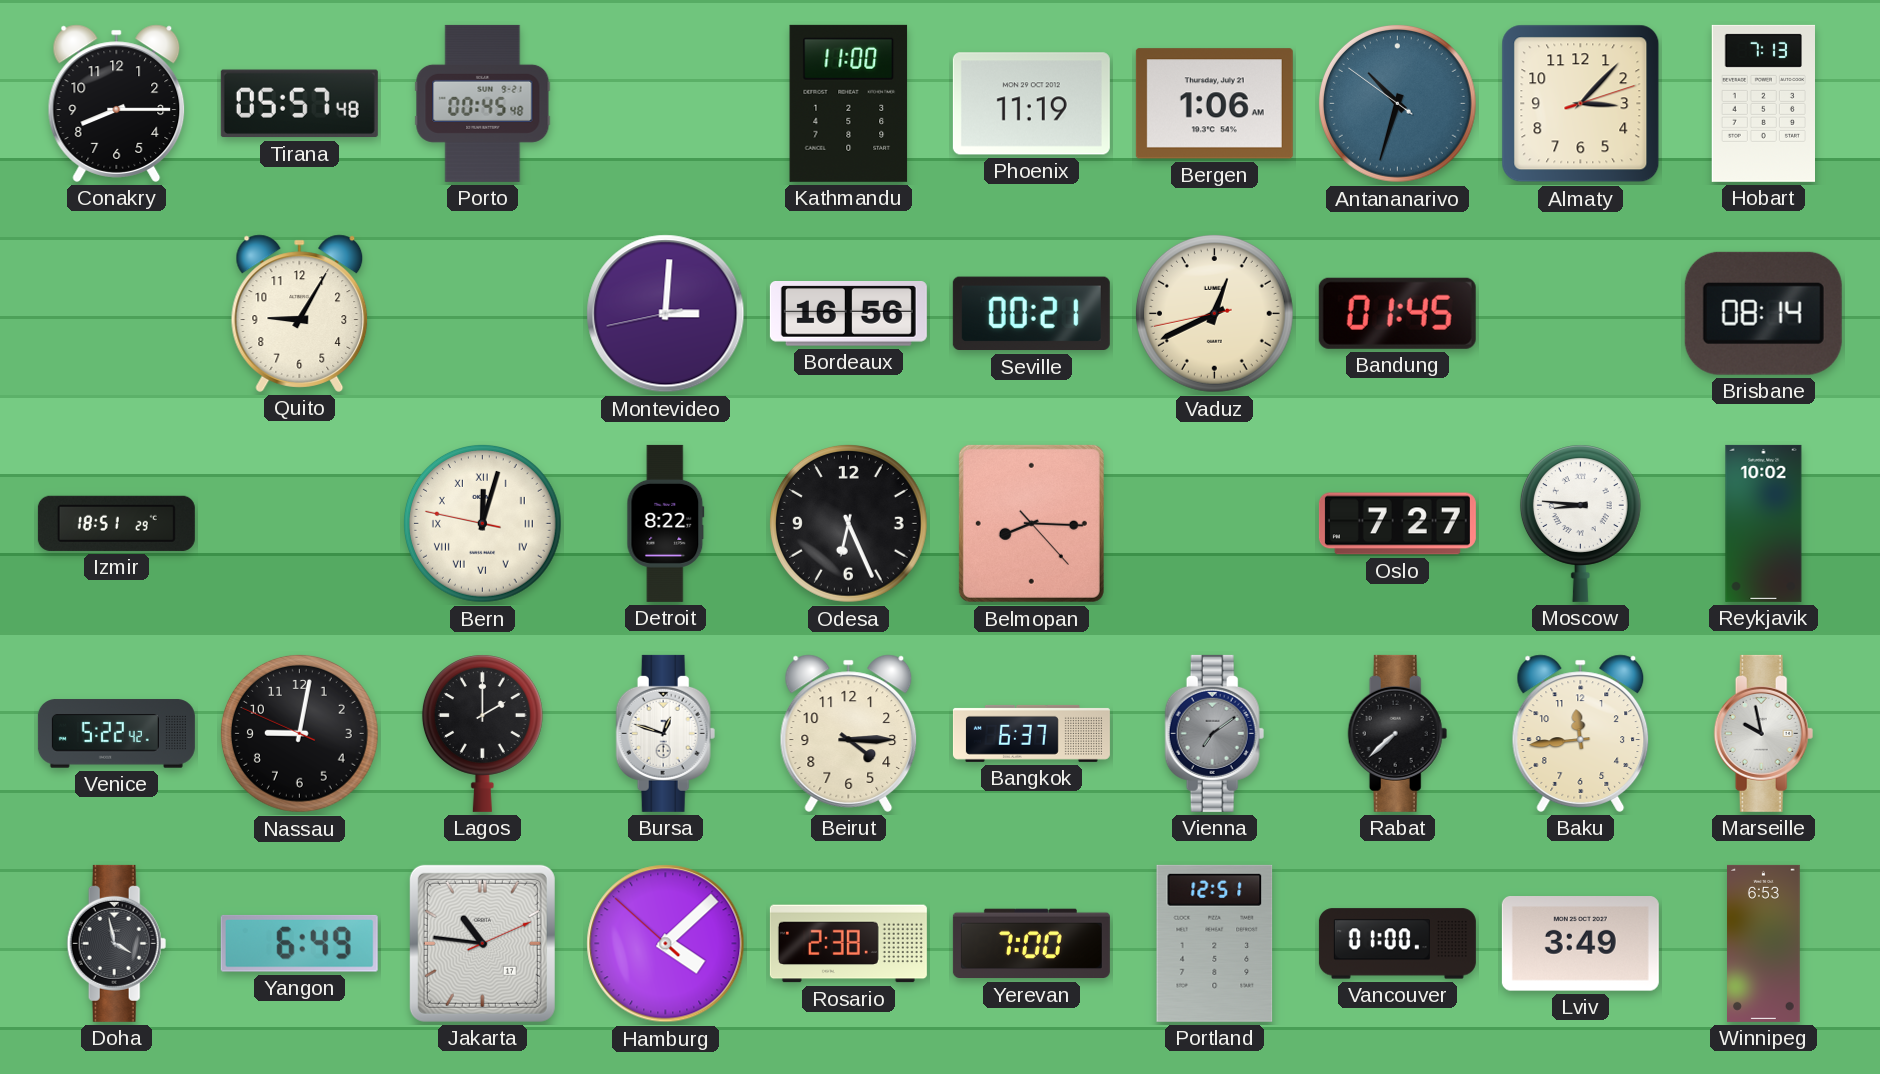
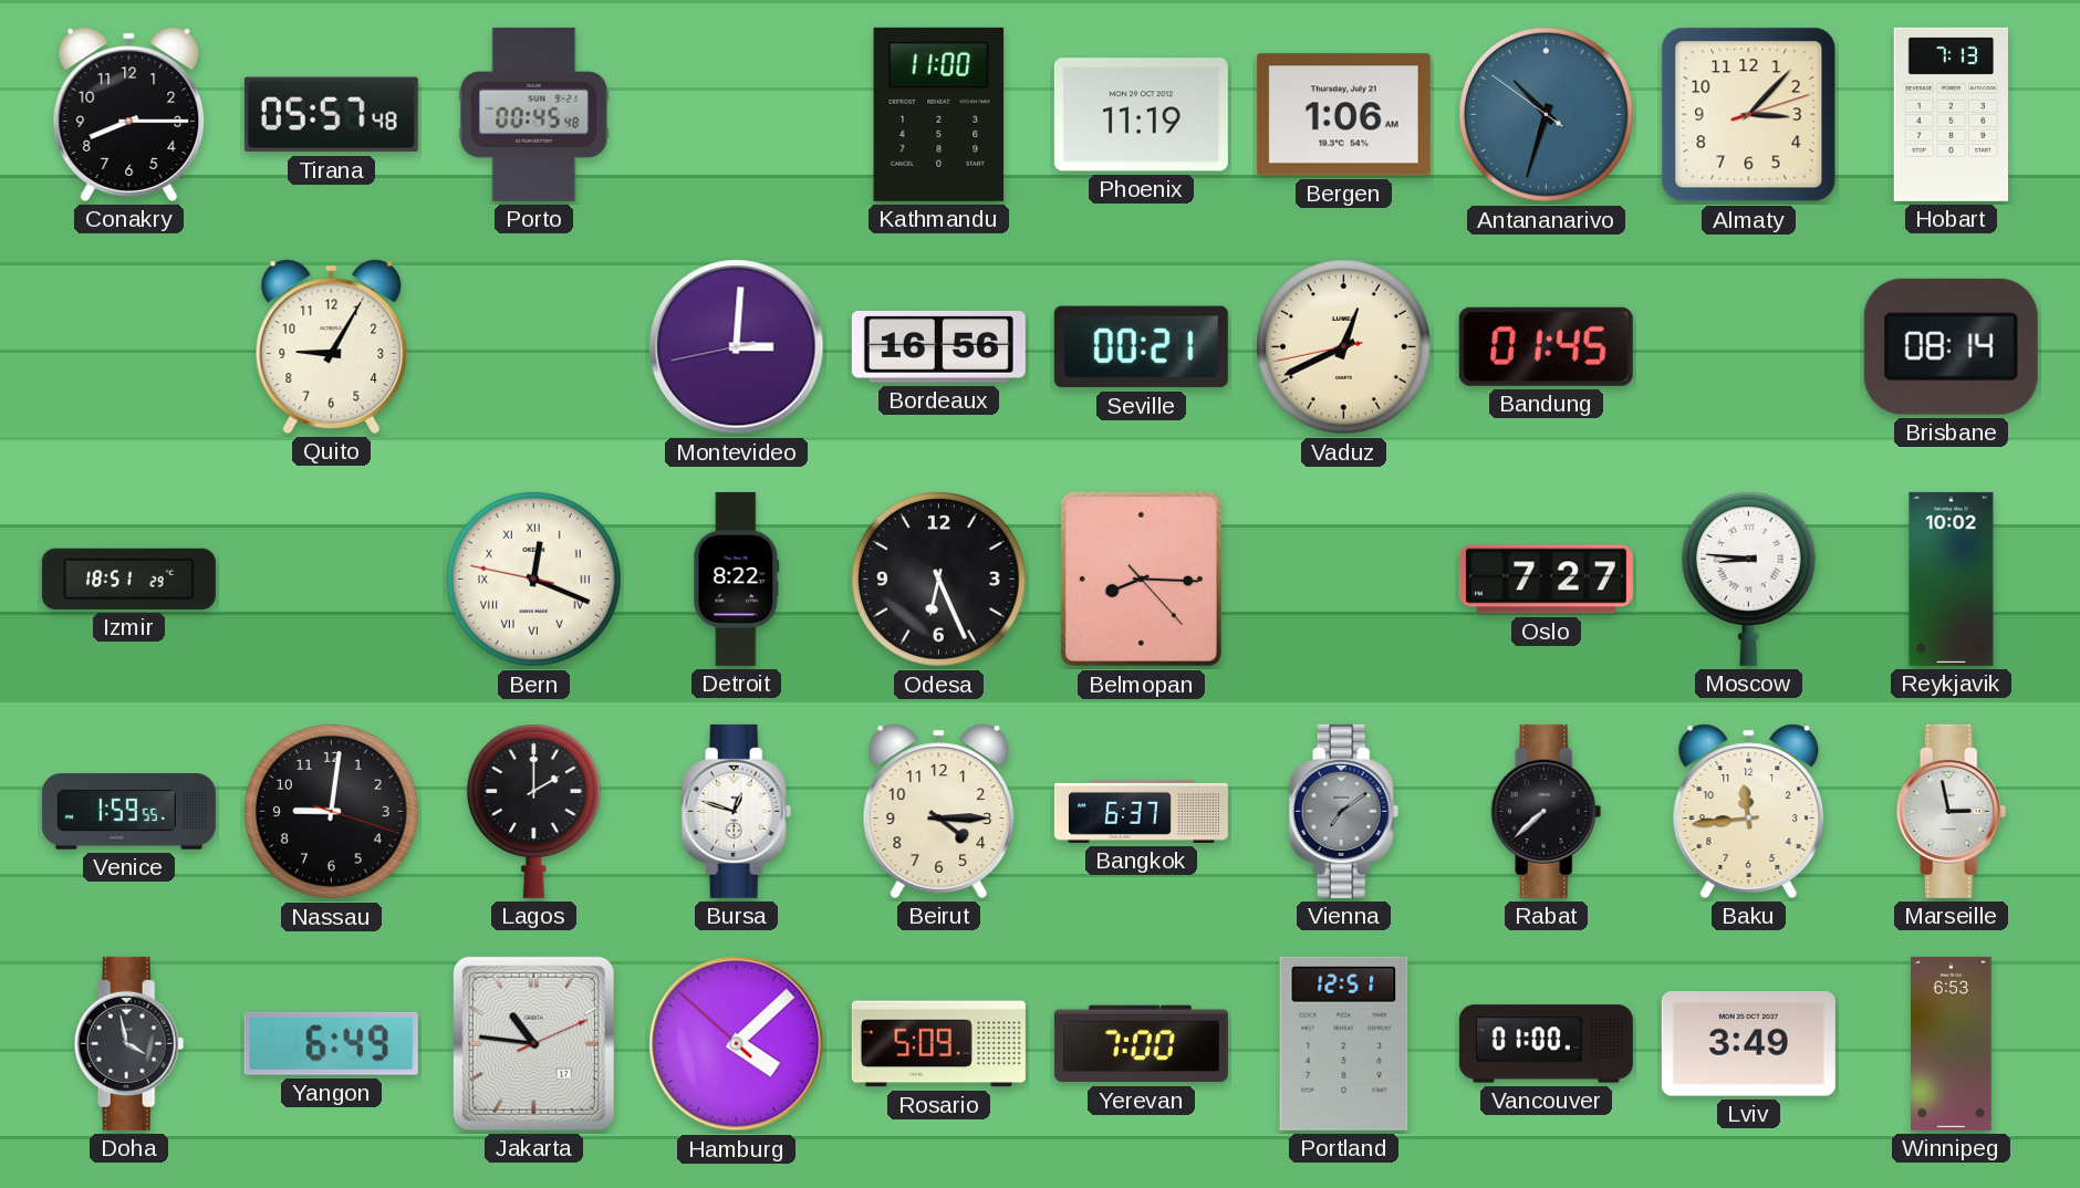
Bern: 12:02 -> 12:18
Venice: 5:22 -> 1:59
Nassau: 9:01:49 -> 9:01:18
Marseille: 9:58 -> 2:58
Rosario: 2:38 -> 5:09
